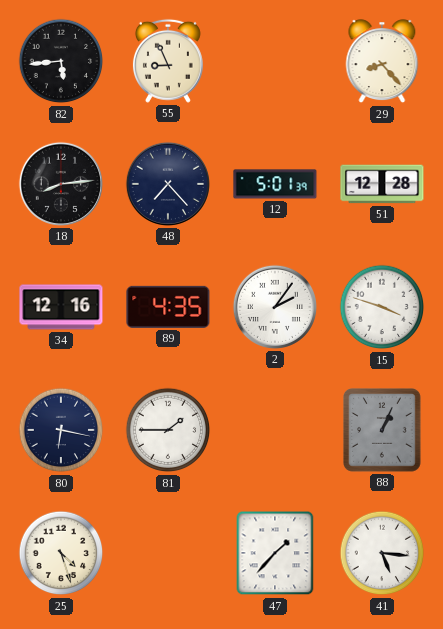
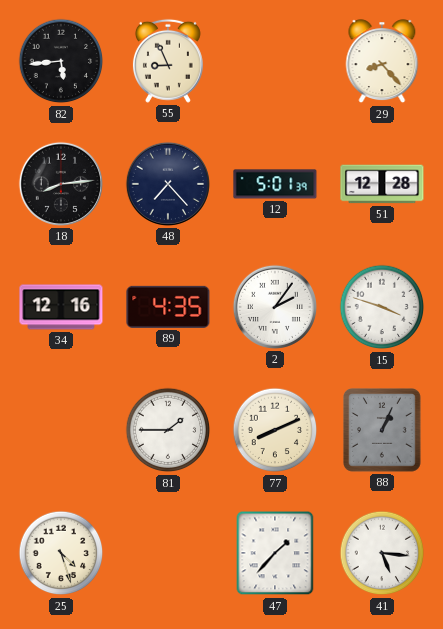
80: 6:17 -> none
77: none -> 8:11
